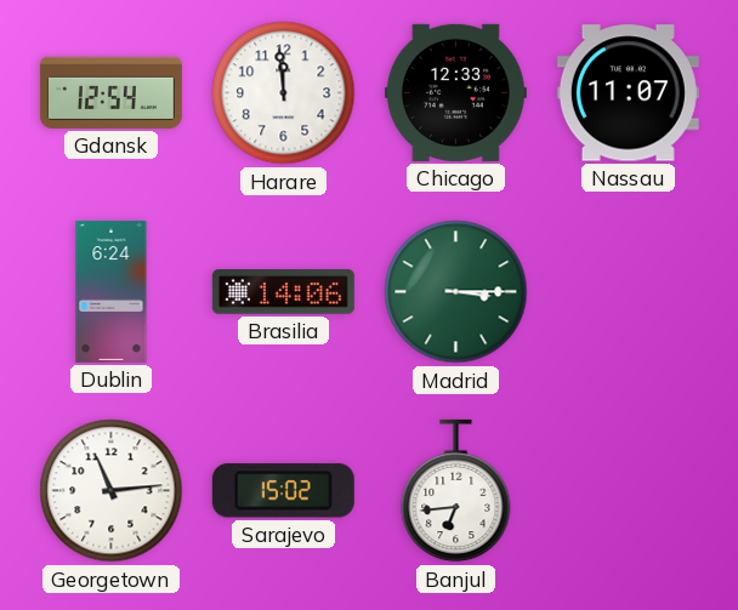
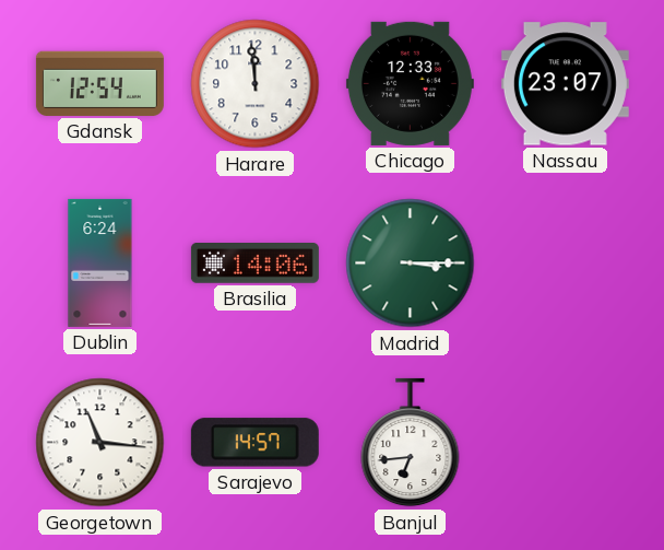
Nassau: 11:07 -> 23:07
Georgetown: 11:14 -> 11:16
Sarajevo: 15:02 -> 14:57
